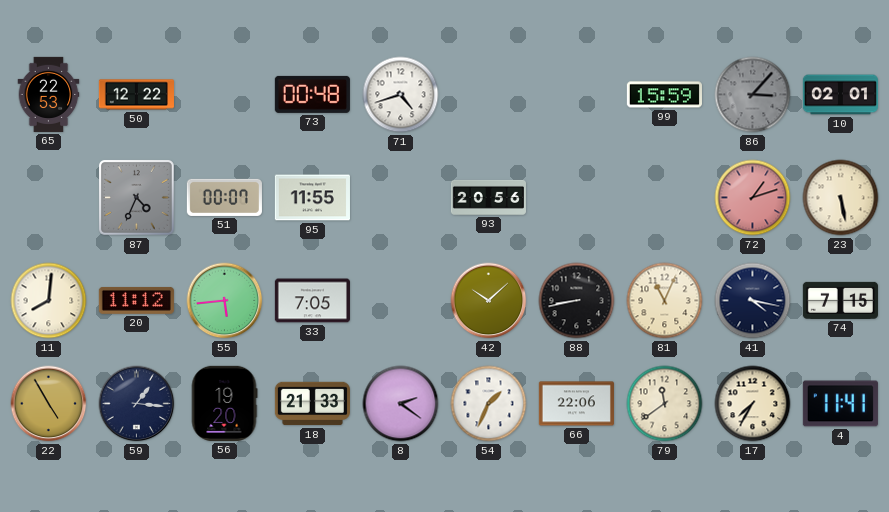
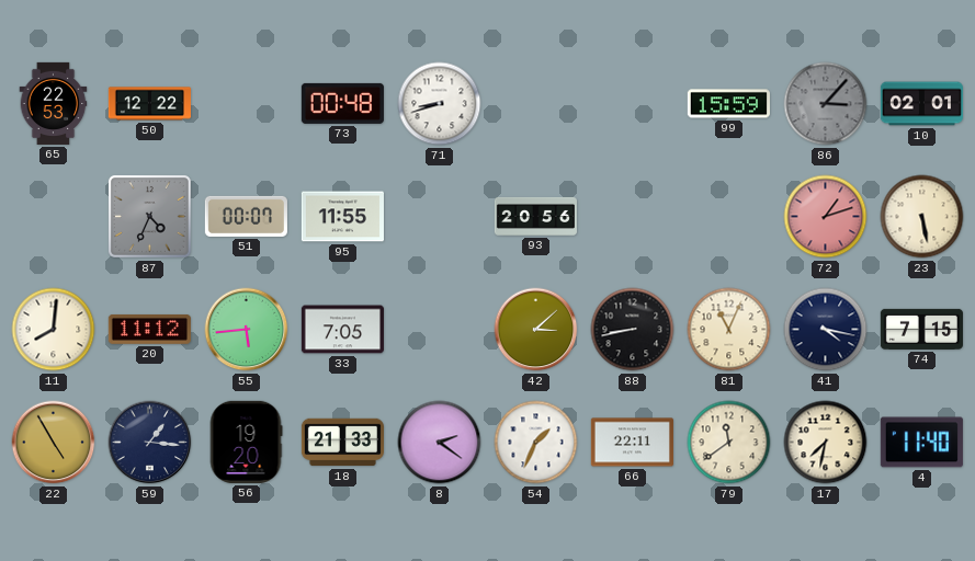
71: 4:42 -> 8:42
42: 10:08 -> 3:08
66: 22:06 -> 22:11
17: 7:35 -> 7:32
4: 11:41 -> 11:40
